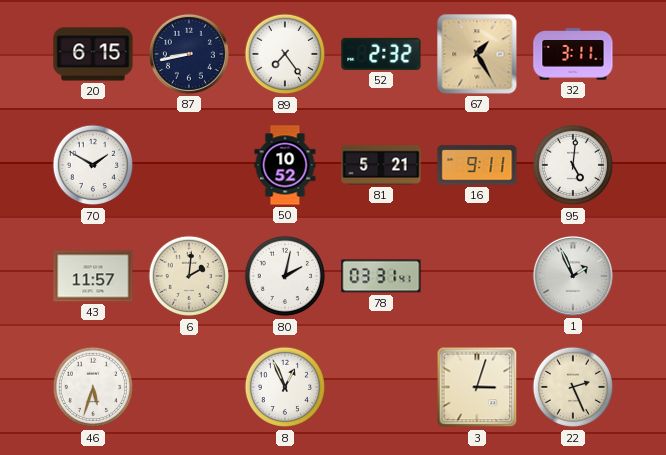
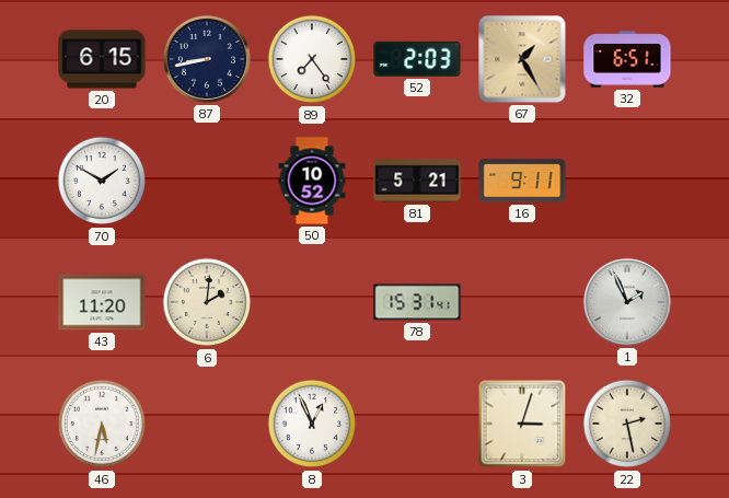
52: 2:32 -> 2:03
32: 3:11 -> 6:51
95: 5:01 -> none
43: 11:57 -> 11:20
80: 2:02 -> none
78: 03:31 -> 15:31
46: 5:33 -> 5:32
22: 2:26 -> 2:28
